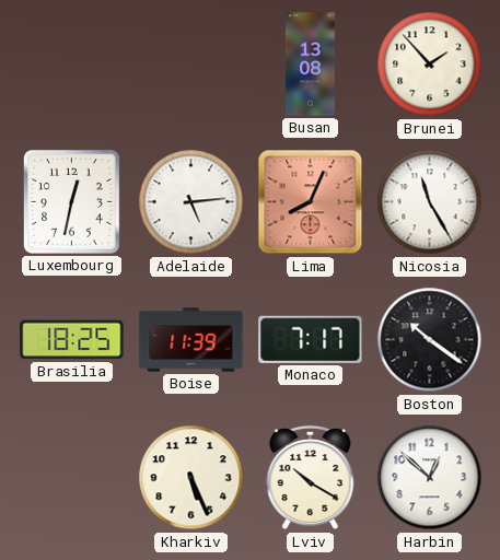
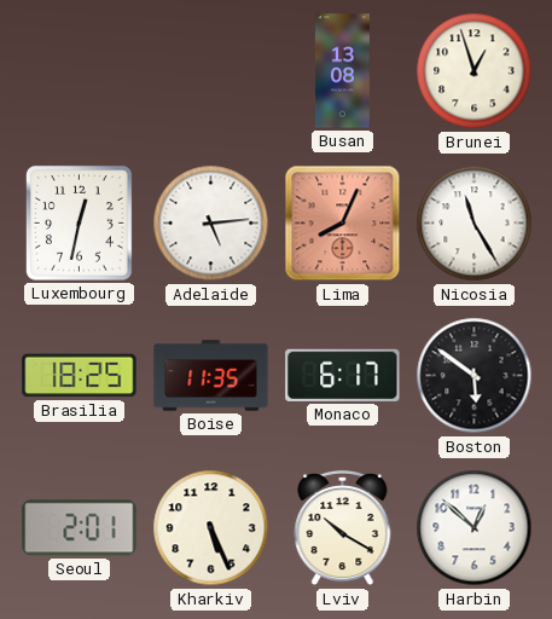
Brunei: 1:53 -> 12:57
Boise: 11:39 -> 11:35
Monaco: 7:17 -> 6:17
Boston: 10:21 -> 5:51
Seoul: none -> 2:01
